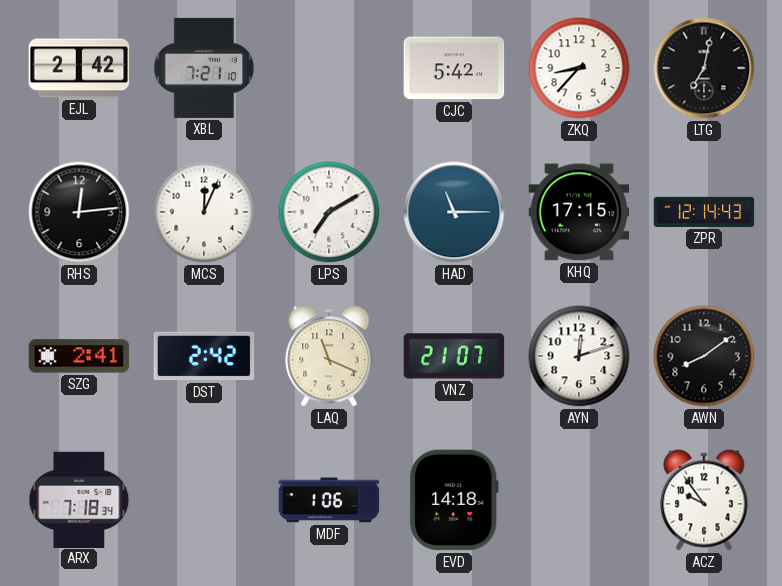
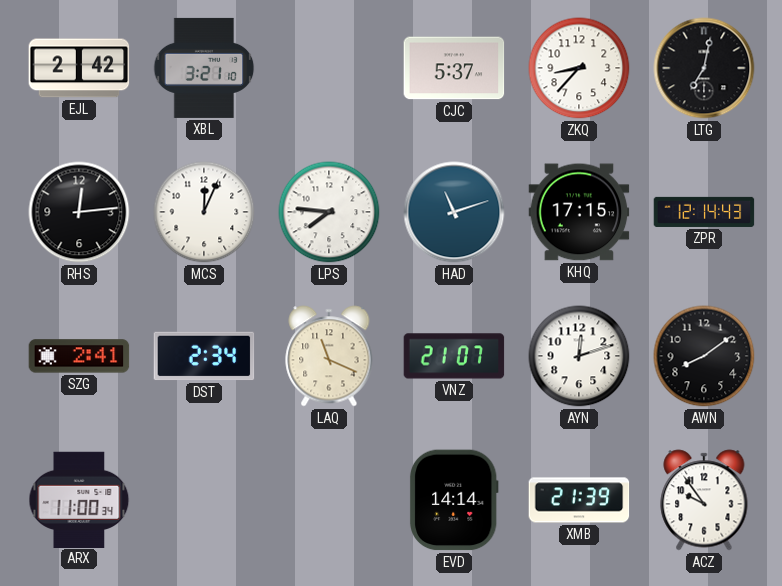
XBL: 7:21 -> 3:21
CJC: 5:42 -> 5:37
LPS: 7:10 -> 7:46
HAD: 11:15 -> 11:12
DST: 2:42 -> 2:34
ARX: 7:18 -> 11:00
MDF: 1:06 -> none
EVD: 14:18 -> 14:14
XMB: none -> 21:39
